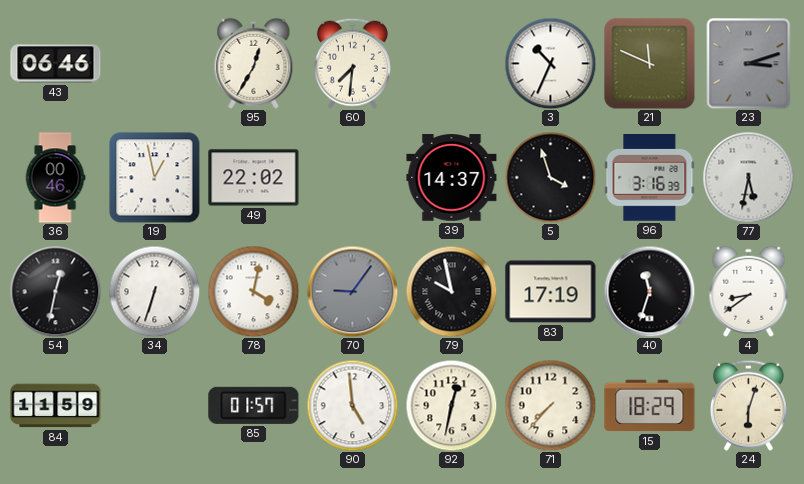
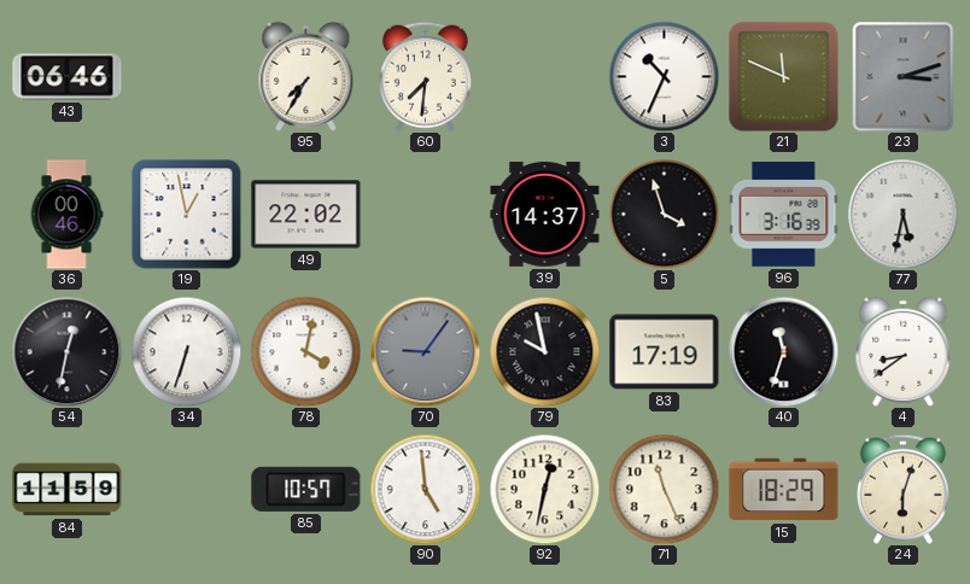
95: 12:35 -> 7:35
85: 01:57 -> 10:57
71: 7:37 -> 11:26
